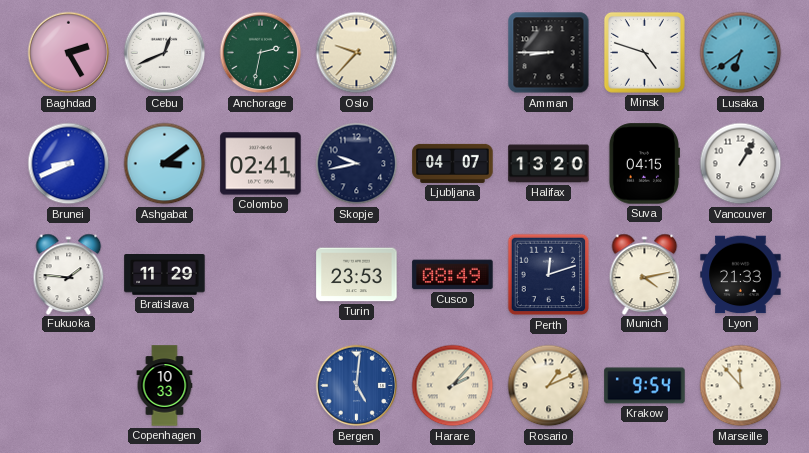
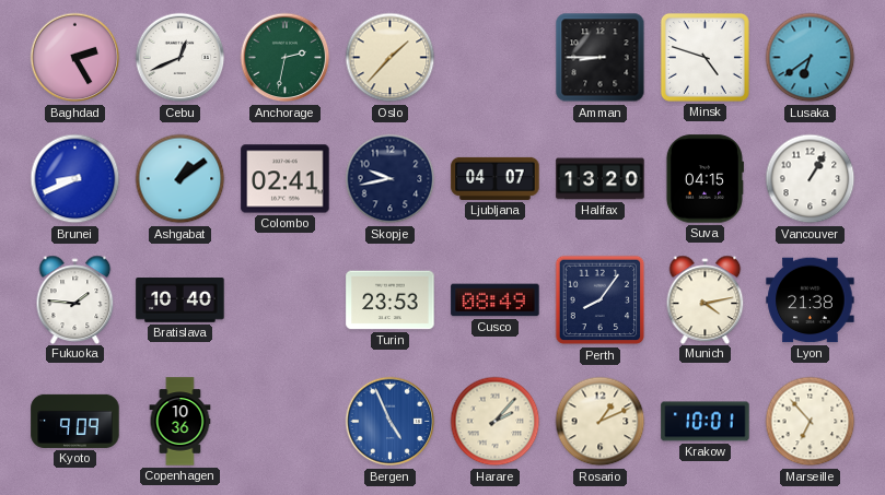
Oslo: 9:37 -> 1:37
Ashgabat: 3:09 -> 1:09
Bratislava: 11:29 -> 10:40
Perth: 12:12 -> 8:06
Lyon: 21:33 -> 21:38
Kyoto: none -> 9:09
Copenhagen: 10:33 -> 10:36
Bergen: 5:01 -> 4:56
Krakow: 9:54 -> 10:01
Marseille: 11:53 -> 6:53
